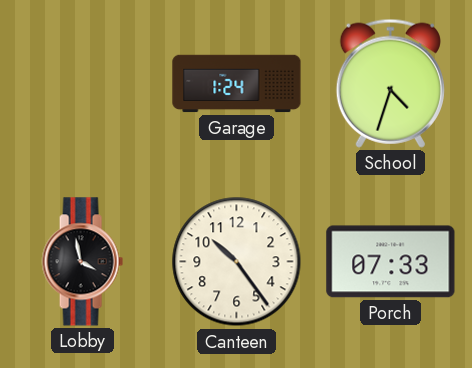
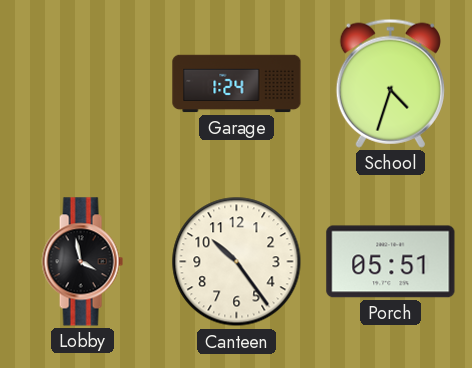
Porch: 07:33 -> 05:51
